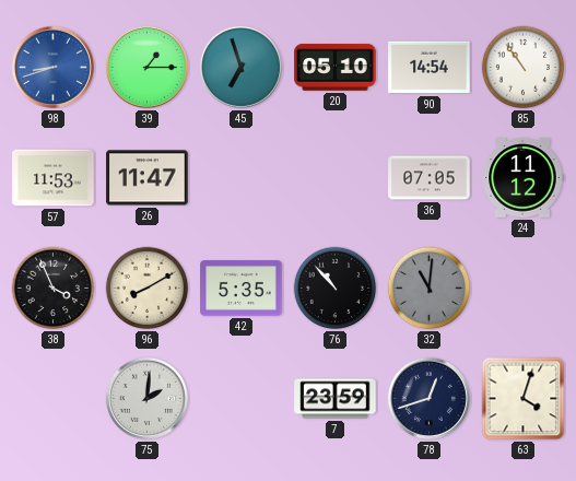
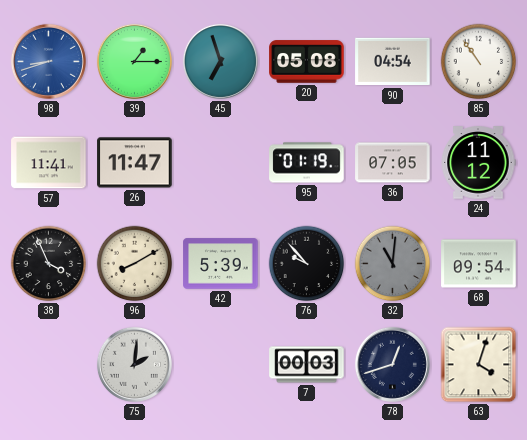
20: 05:10 -> 05:08
90: 14:54 -> 04:54
57: 11:53 -> 11:41
95: none -> 01:19
42: 5:35 -> 5:39
76: 10:53 -> 9:53
68: none -> 09:54
7: 23:59 -> 00:03
